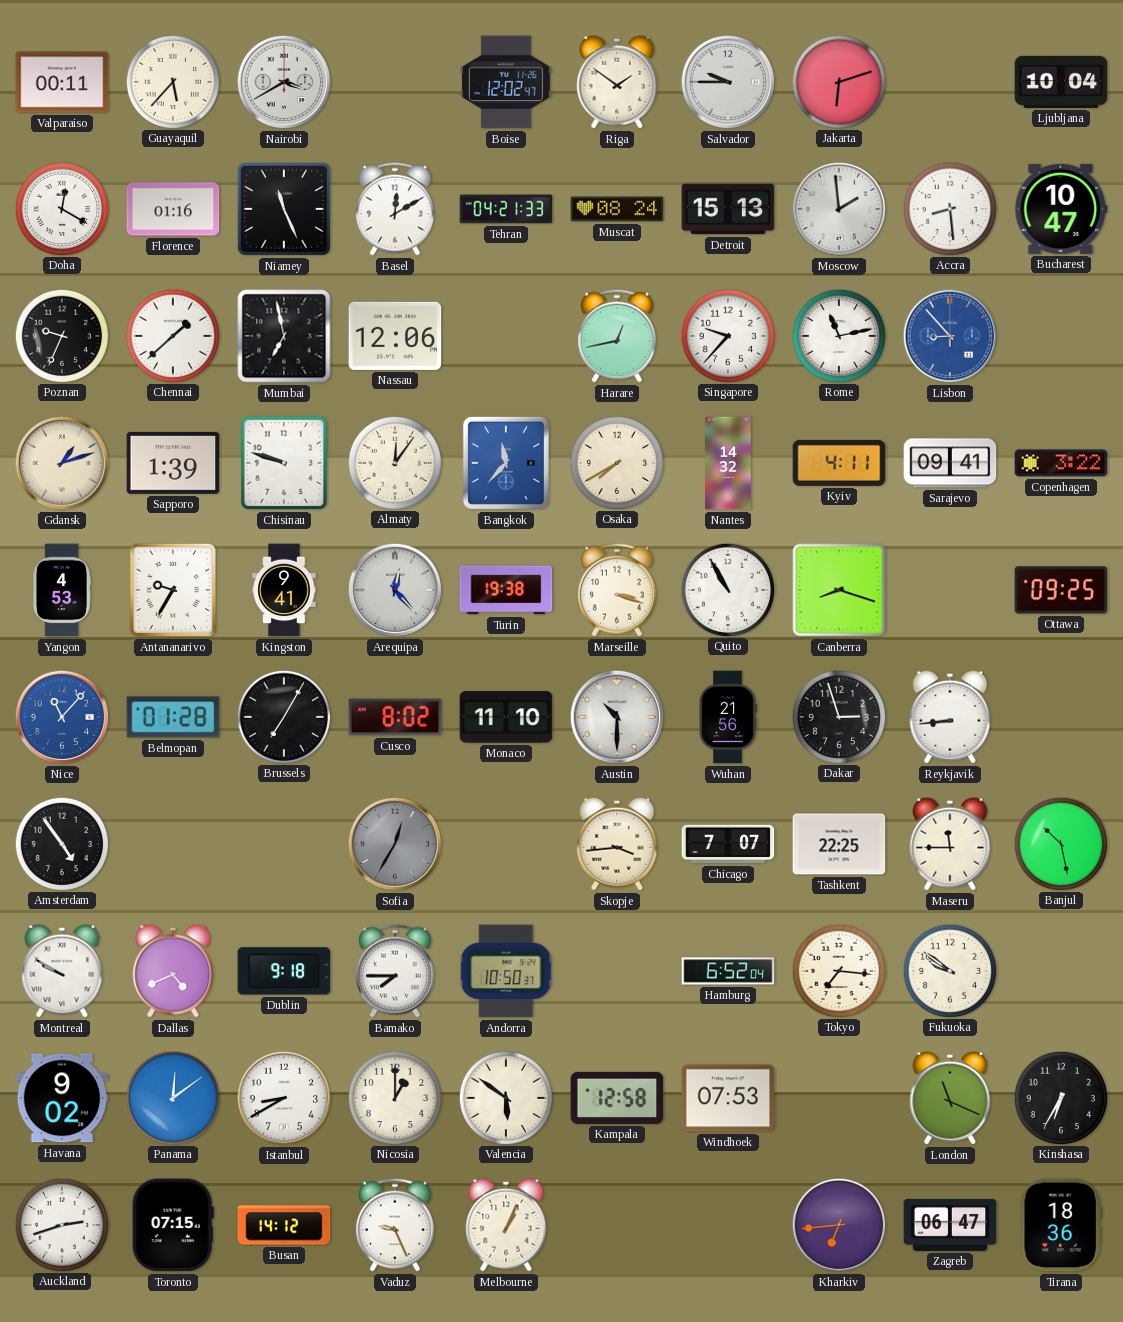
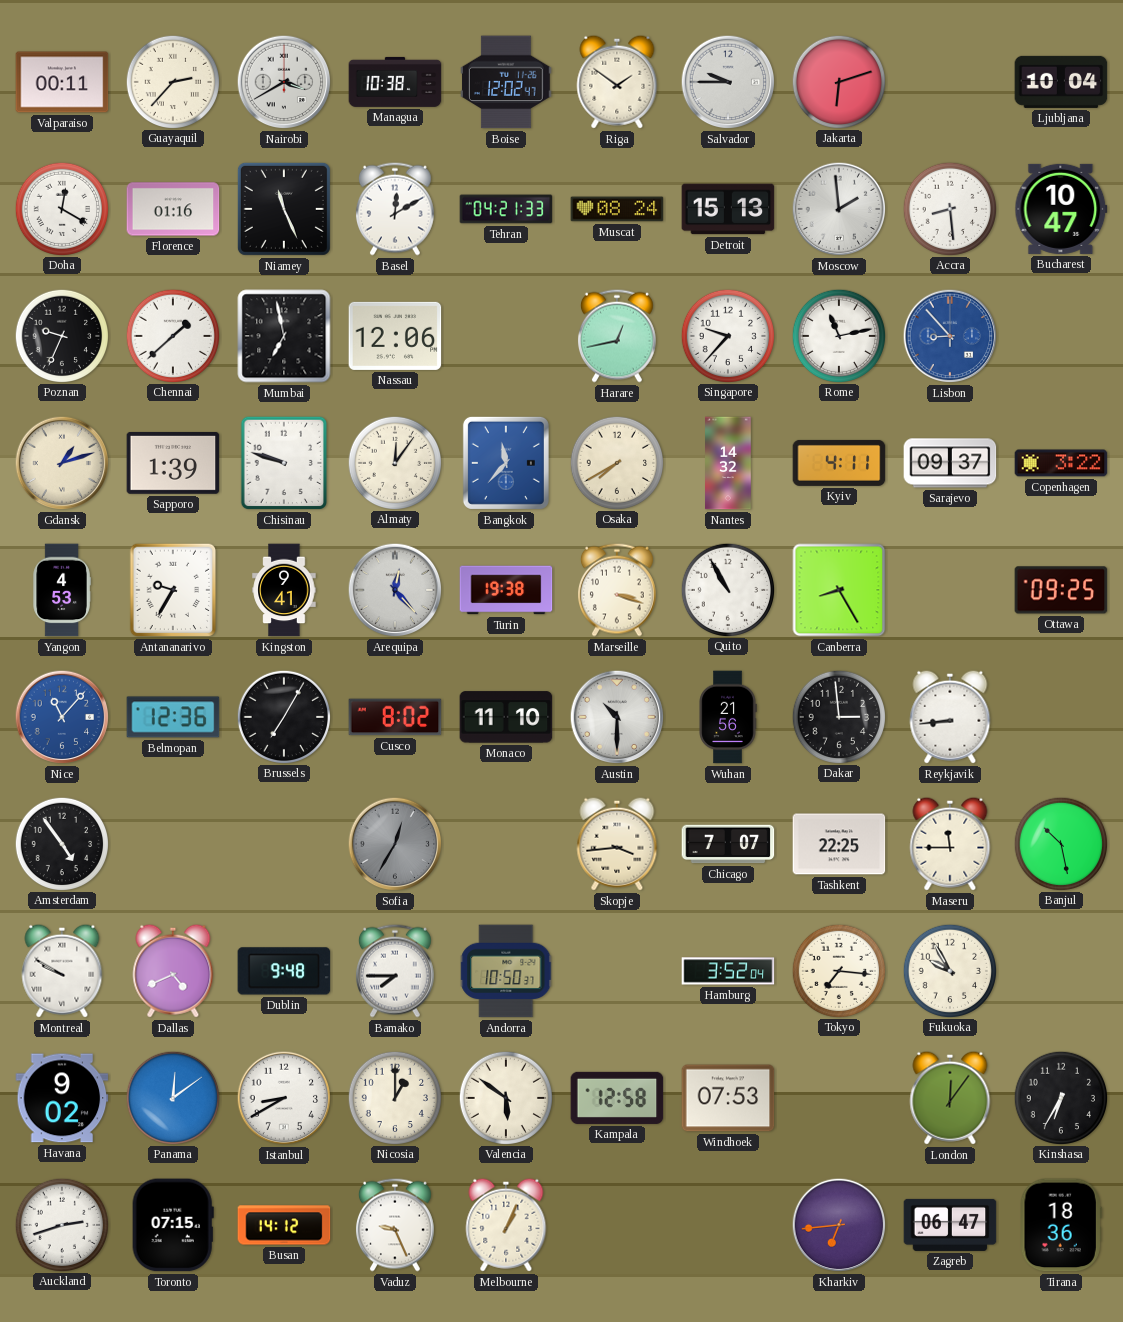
Guayaquil: 5:37 -> 2:37
Managua: none -> 10:38
Sarajevo: 09:41 -> 09:37
Canberra: 8:18 -> 8:25
Belmopan: 01:28 -> 12:36
Dakar: 2:57 -> 2:59
Dublin: 9:18 -> 9:48
Hamburg: 6:52 -> 3:52
Fukuoka: 9:51 -> 9:55
London: 11:19 -> 12:06
